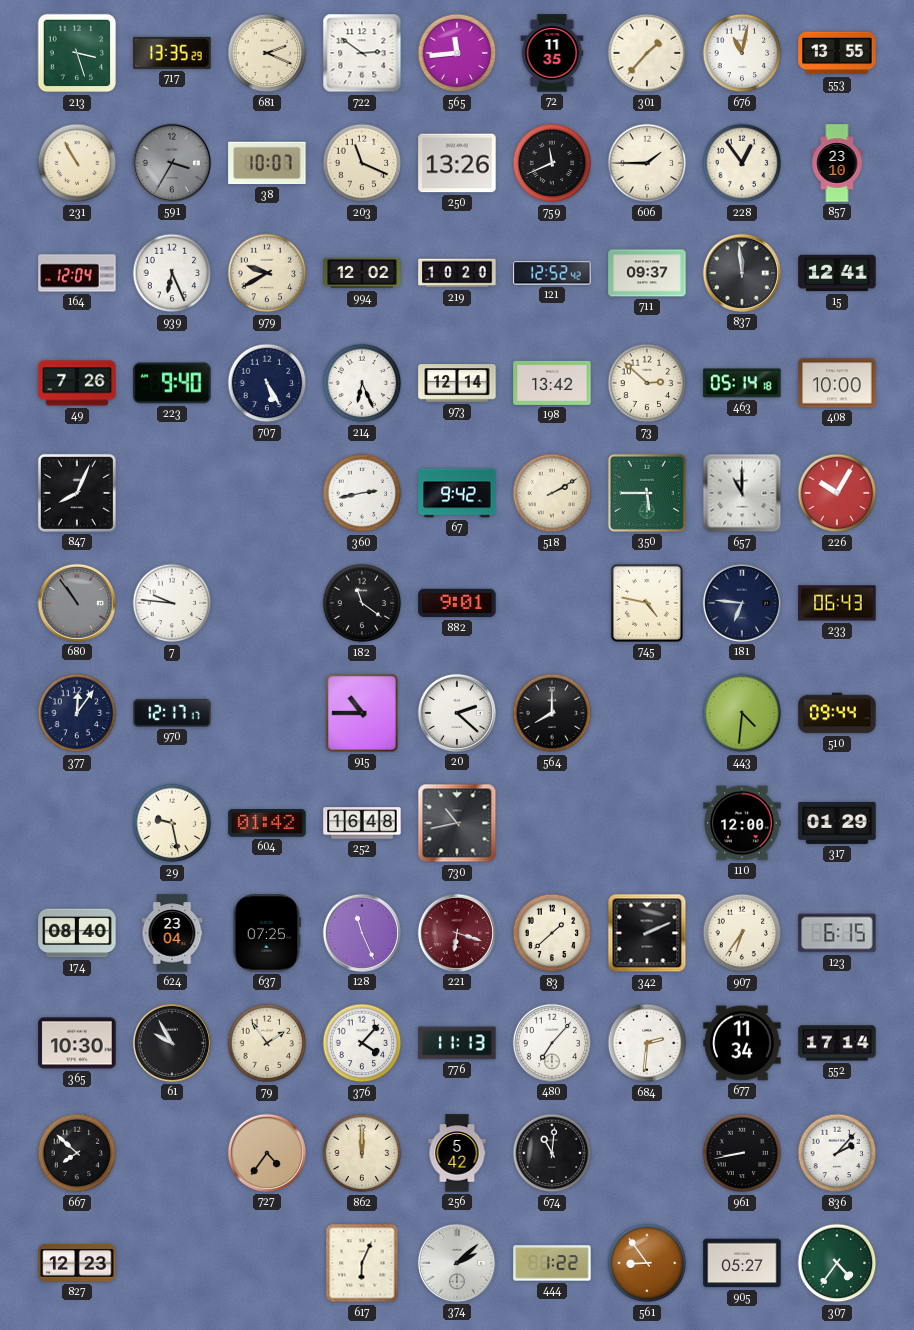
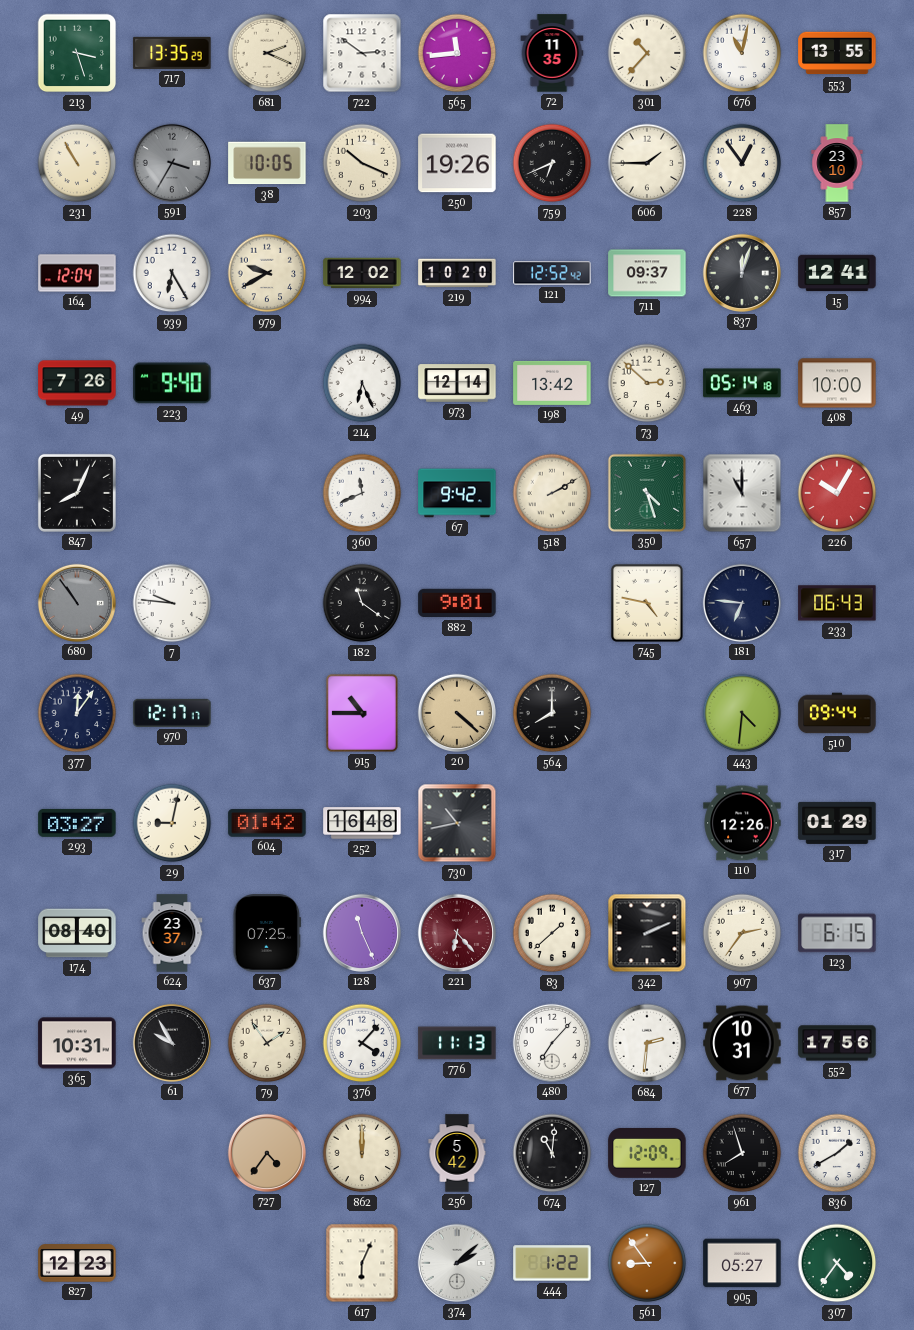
301: 1:37 -> 10:37
38: 10:07 -> 10:05
203: 11:19 -> 10:19
250: 13:26 -> 19:26
759: 11:41 -> 6:41
939: 6:26 -> 6:25
837: 11:59 -> 12:03
707: 5:25 -> none
360: 2:43 -> 11:41
350: 5:45 -> 4:27
20: 2:22 -> 4:22
20 dial: white -> champagne
293: none -> 03:27
29: 9:28 -> 9:02
110: 12:00 -> 12:26
624: 23:04 -> 23:37
221: 6:18 -> 6:23
907: 6:36 -> 2:36
365: 10:30 -> 10:31
677: 11:34 -> 10:31
552: 17:14 -> 17:56
667: 7:52 -> none
127: none -> 12:09
961: 8:43 -> 7:57
836: 2:07 -> 1:40
